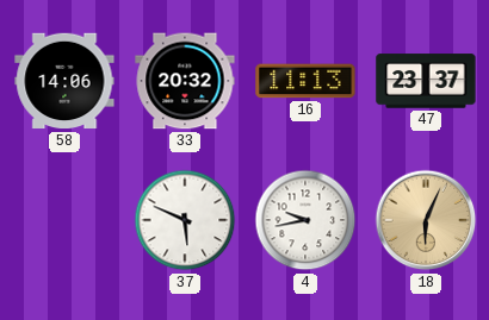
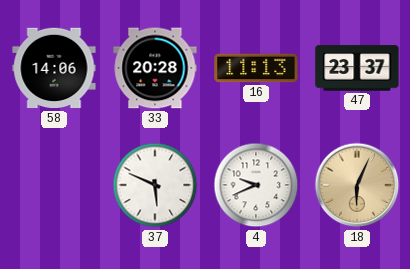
33: 20:32 -> 20:28
4: 9:43 -> 9:41
